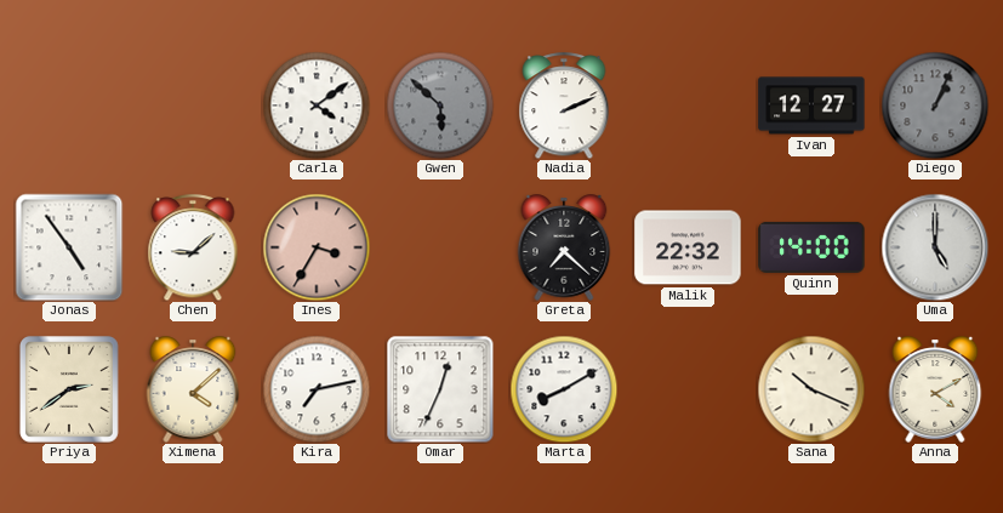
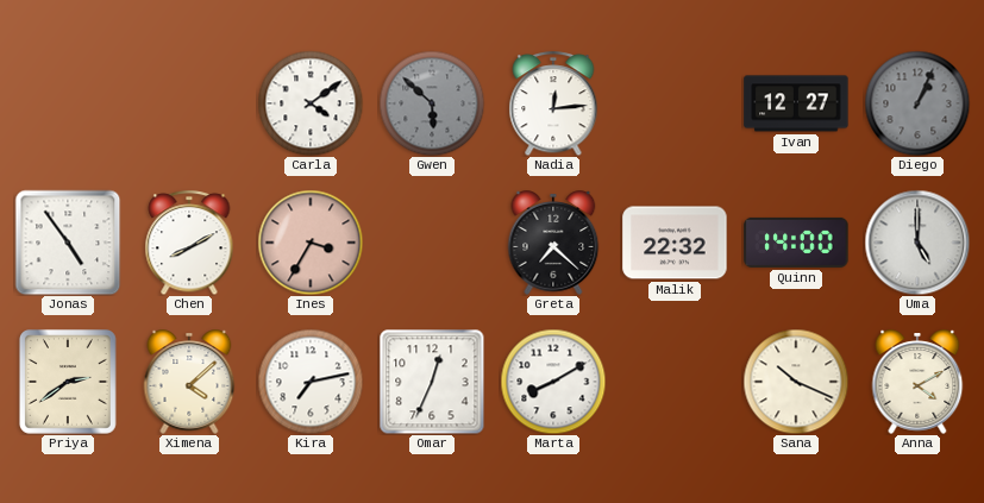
Nadia: 2:11 -> 12:14
Chen: 9:08 -> 8:10
